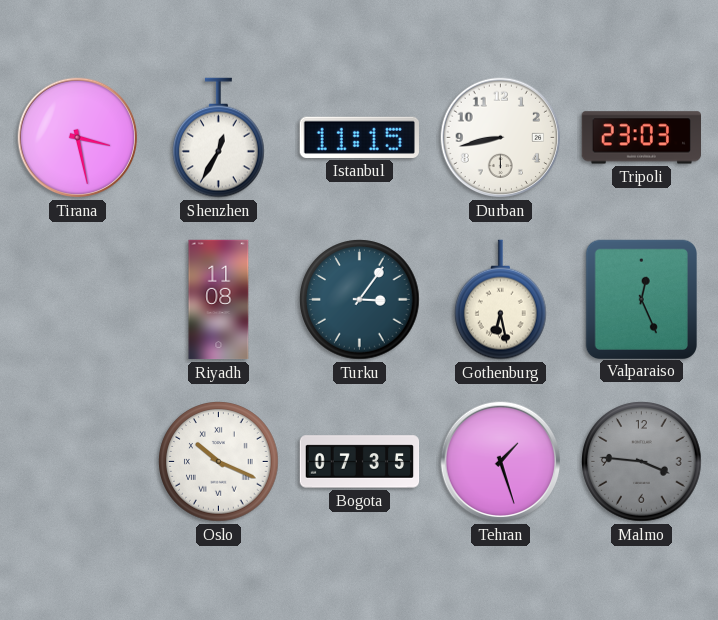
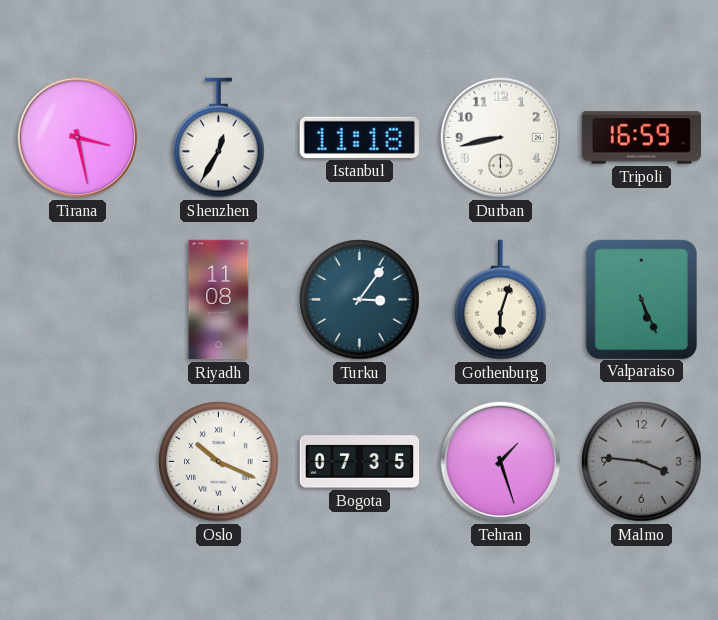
Istanbul: 11:15 -> 11:18
Tripoli: 23:03 -> 16:59
Gothenburg: 6:28 -> 6:03
Valparaiso: 12:26 -> 5:26
